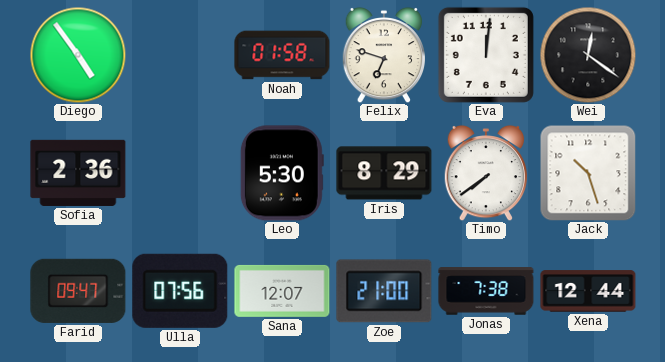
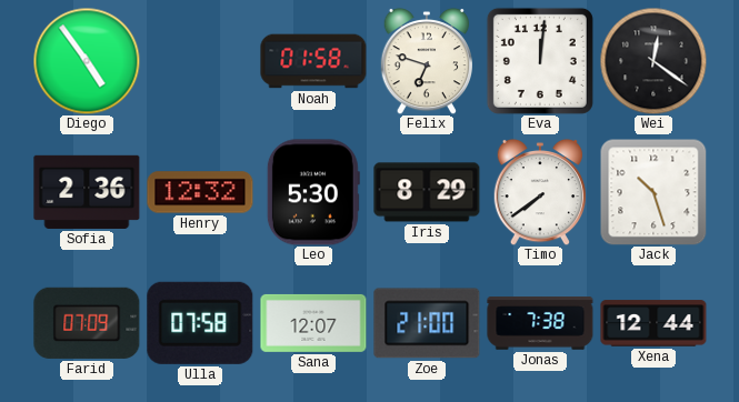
Henry: none -> 12:32
Farid: 09:47 -> 07:09
Ulla: 07:56 -> 07:58
